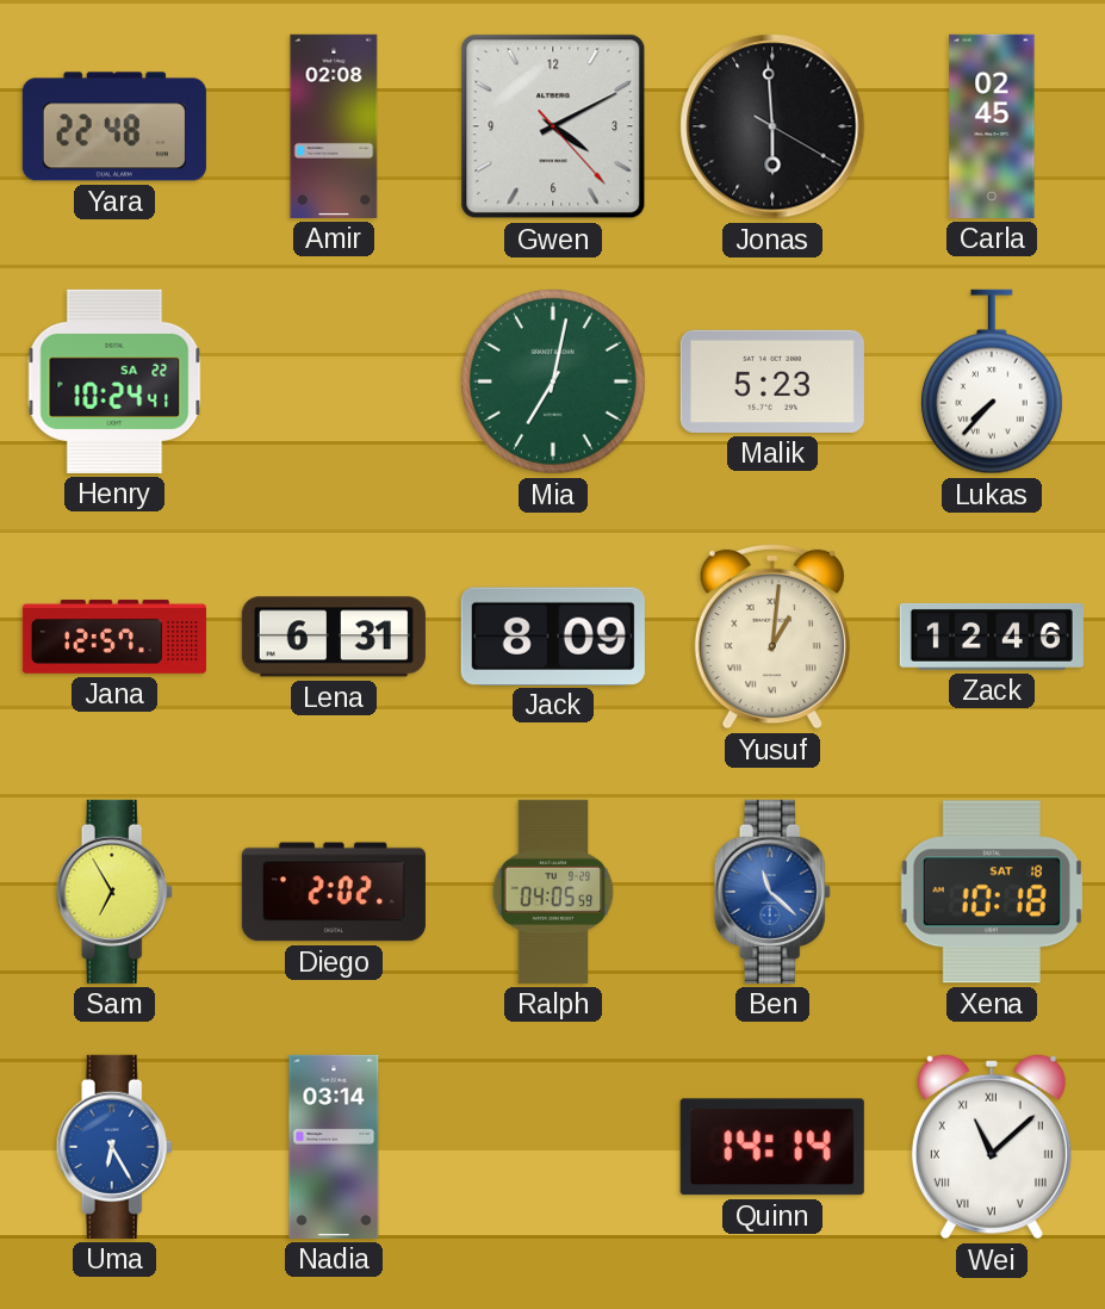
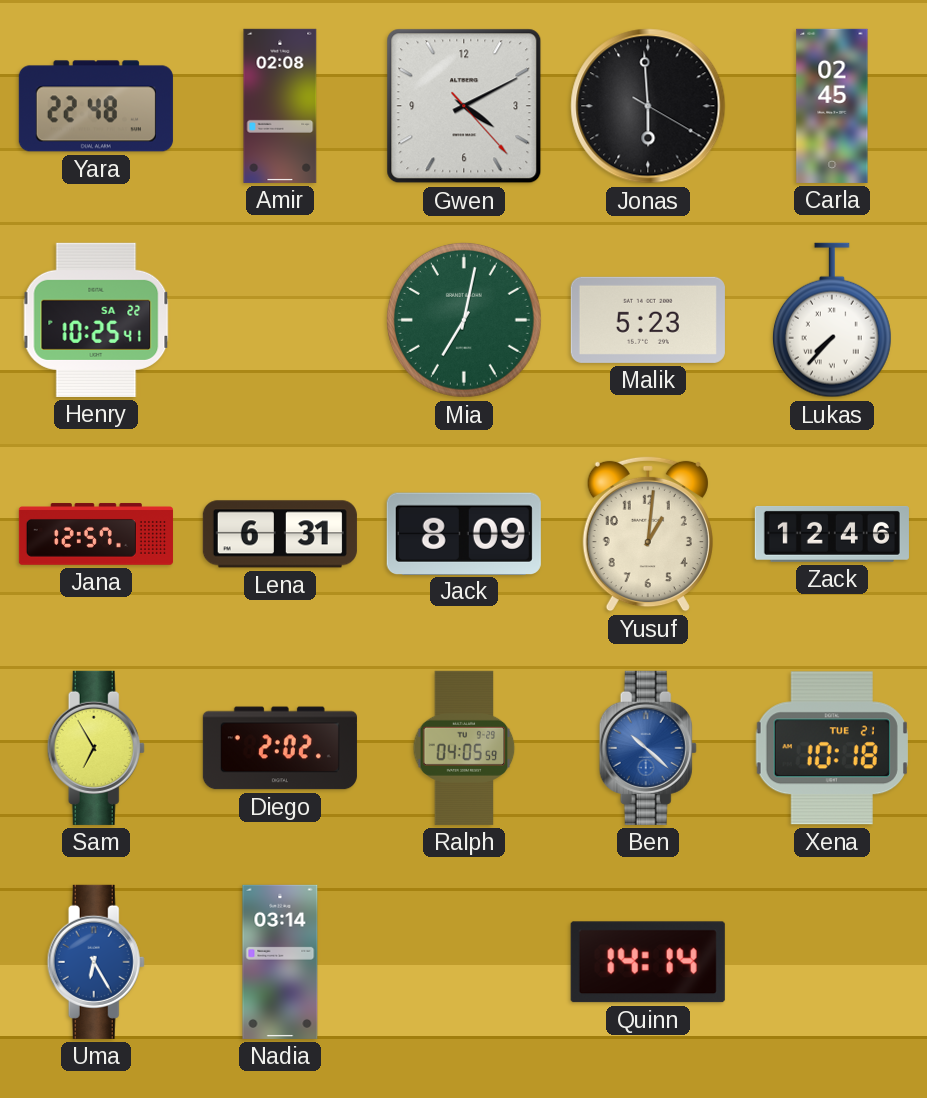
Henry: 10:24 -> 10:25
Yusuf numerals: Roman -> Arabic
Ben: 11:22 -> 10:22
Xena date: SAT 18 -> TUE 21
Wei: 11:08 -> none
